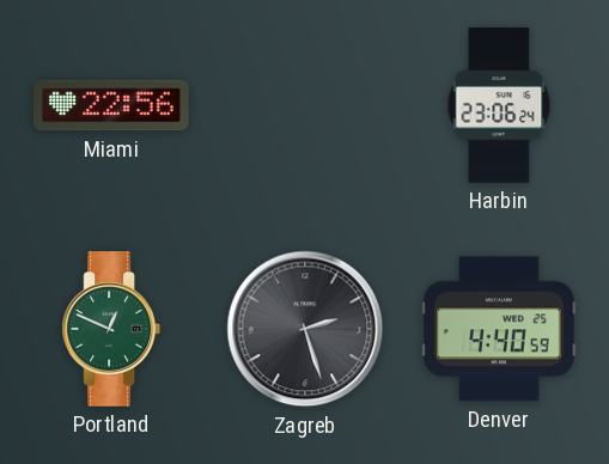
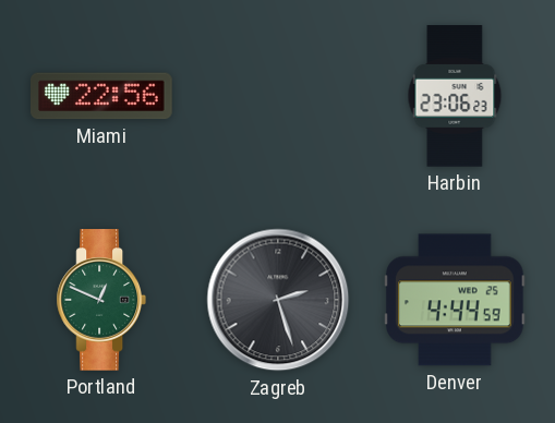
Harbin: 23:06:24 -> 23:06:23
Denver: 4:40 -> 4:44
